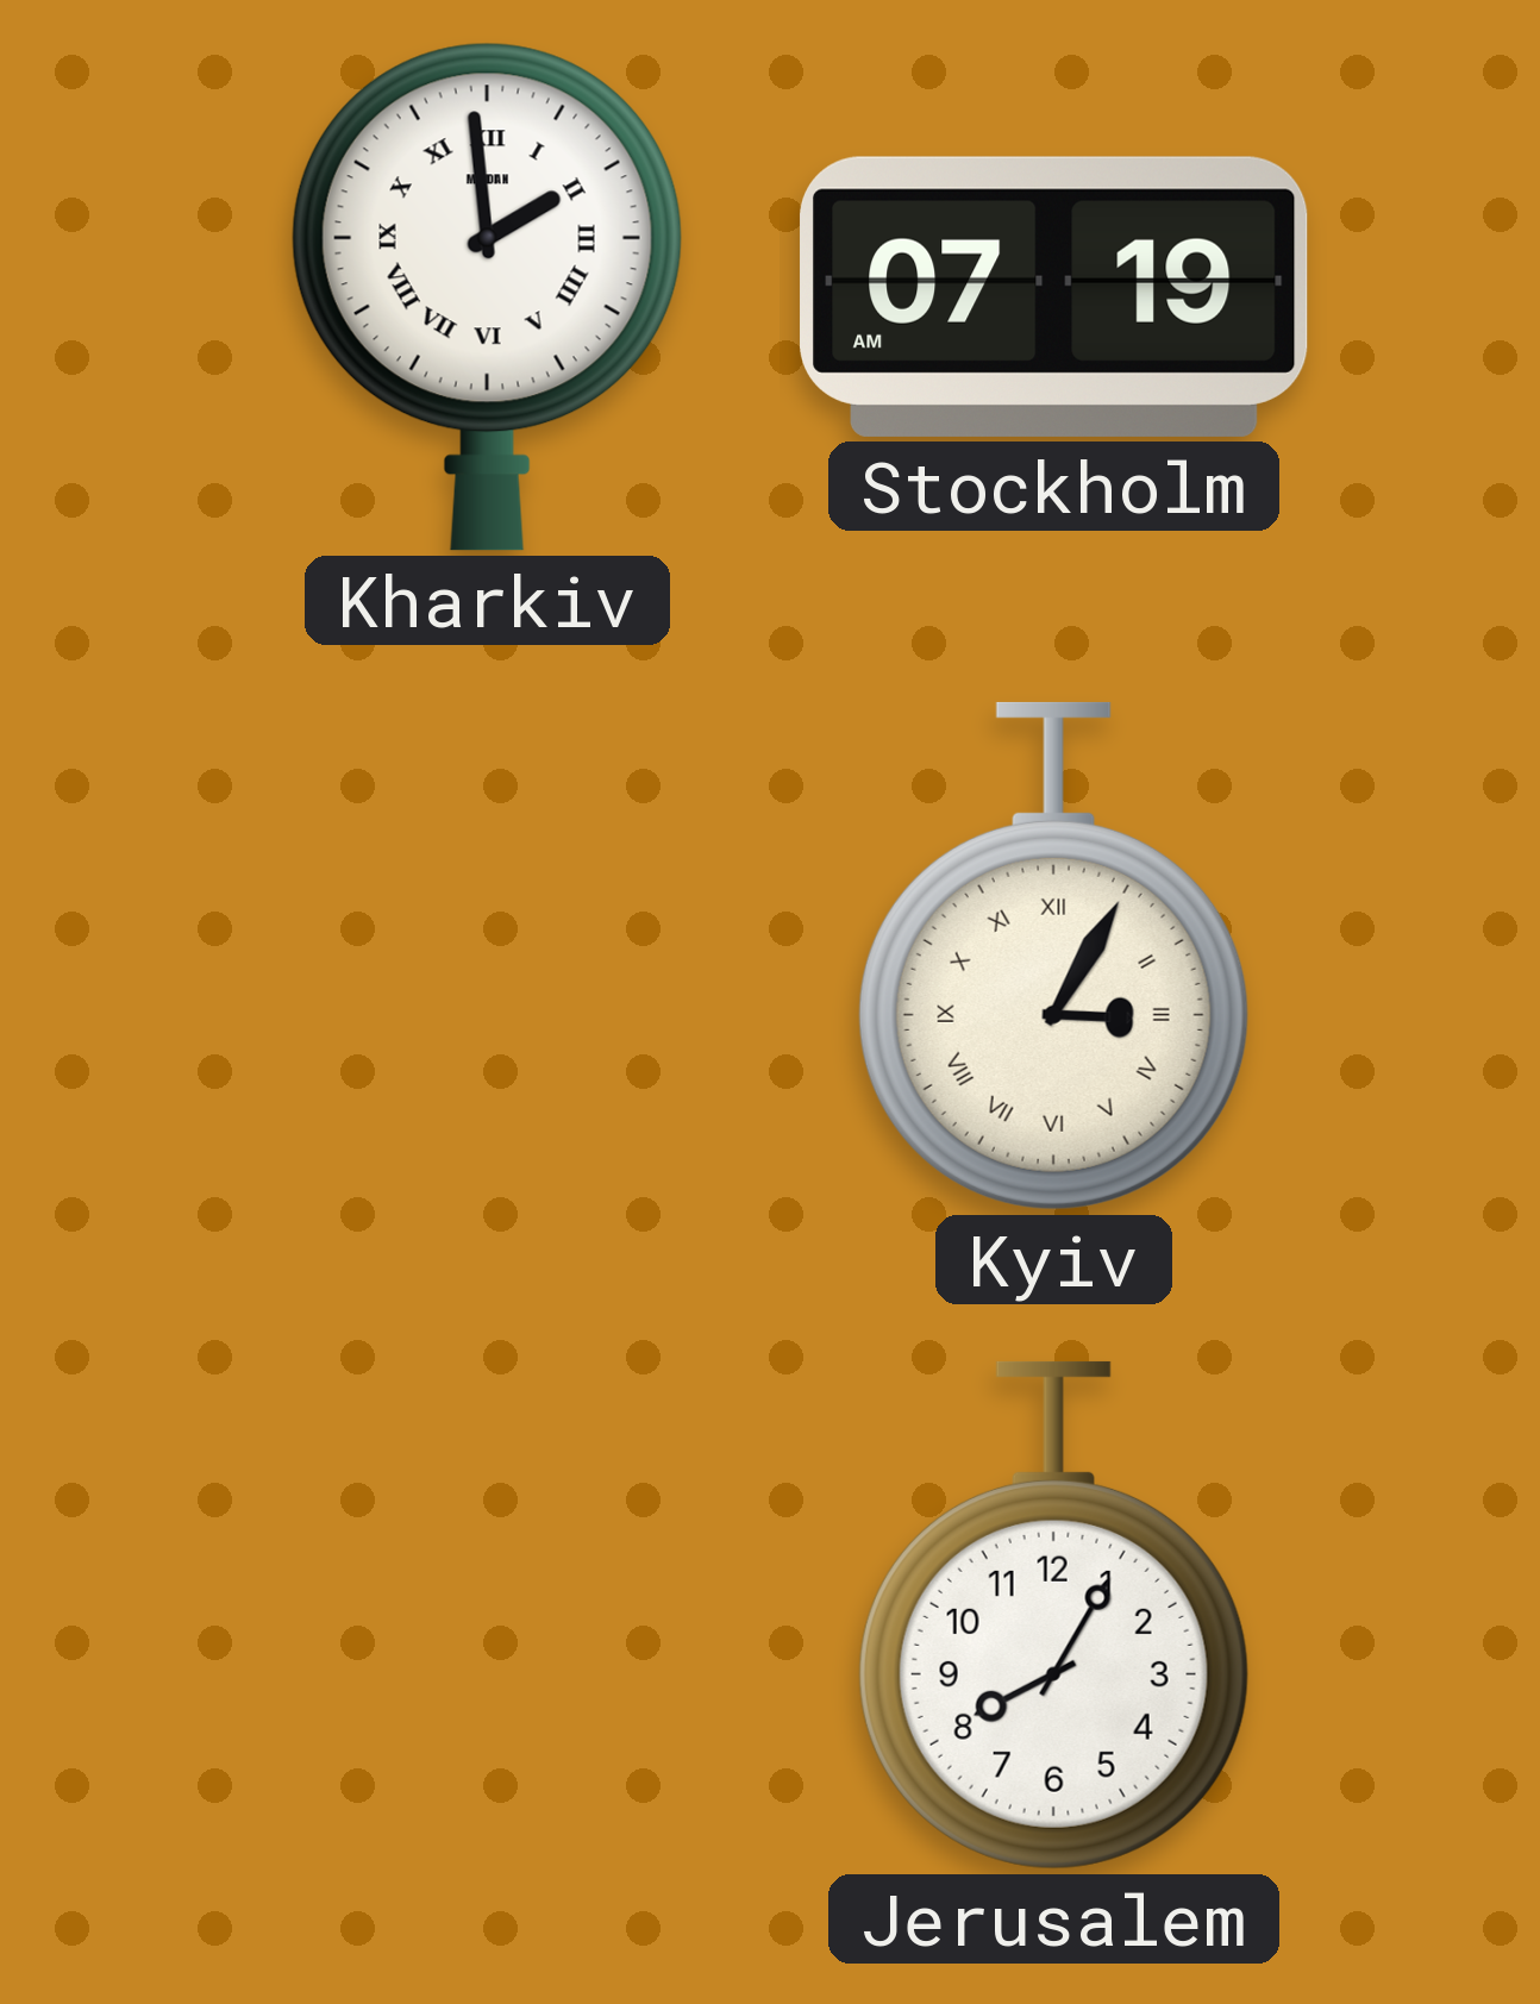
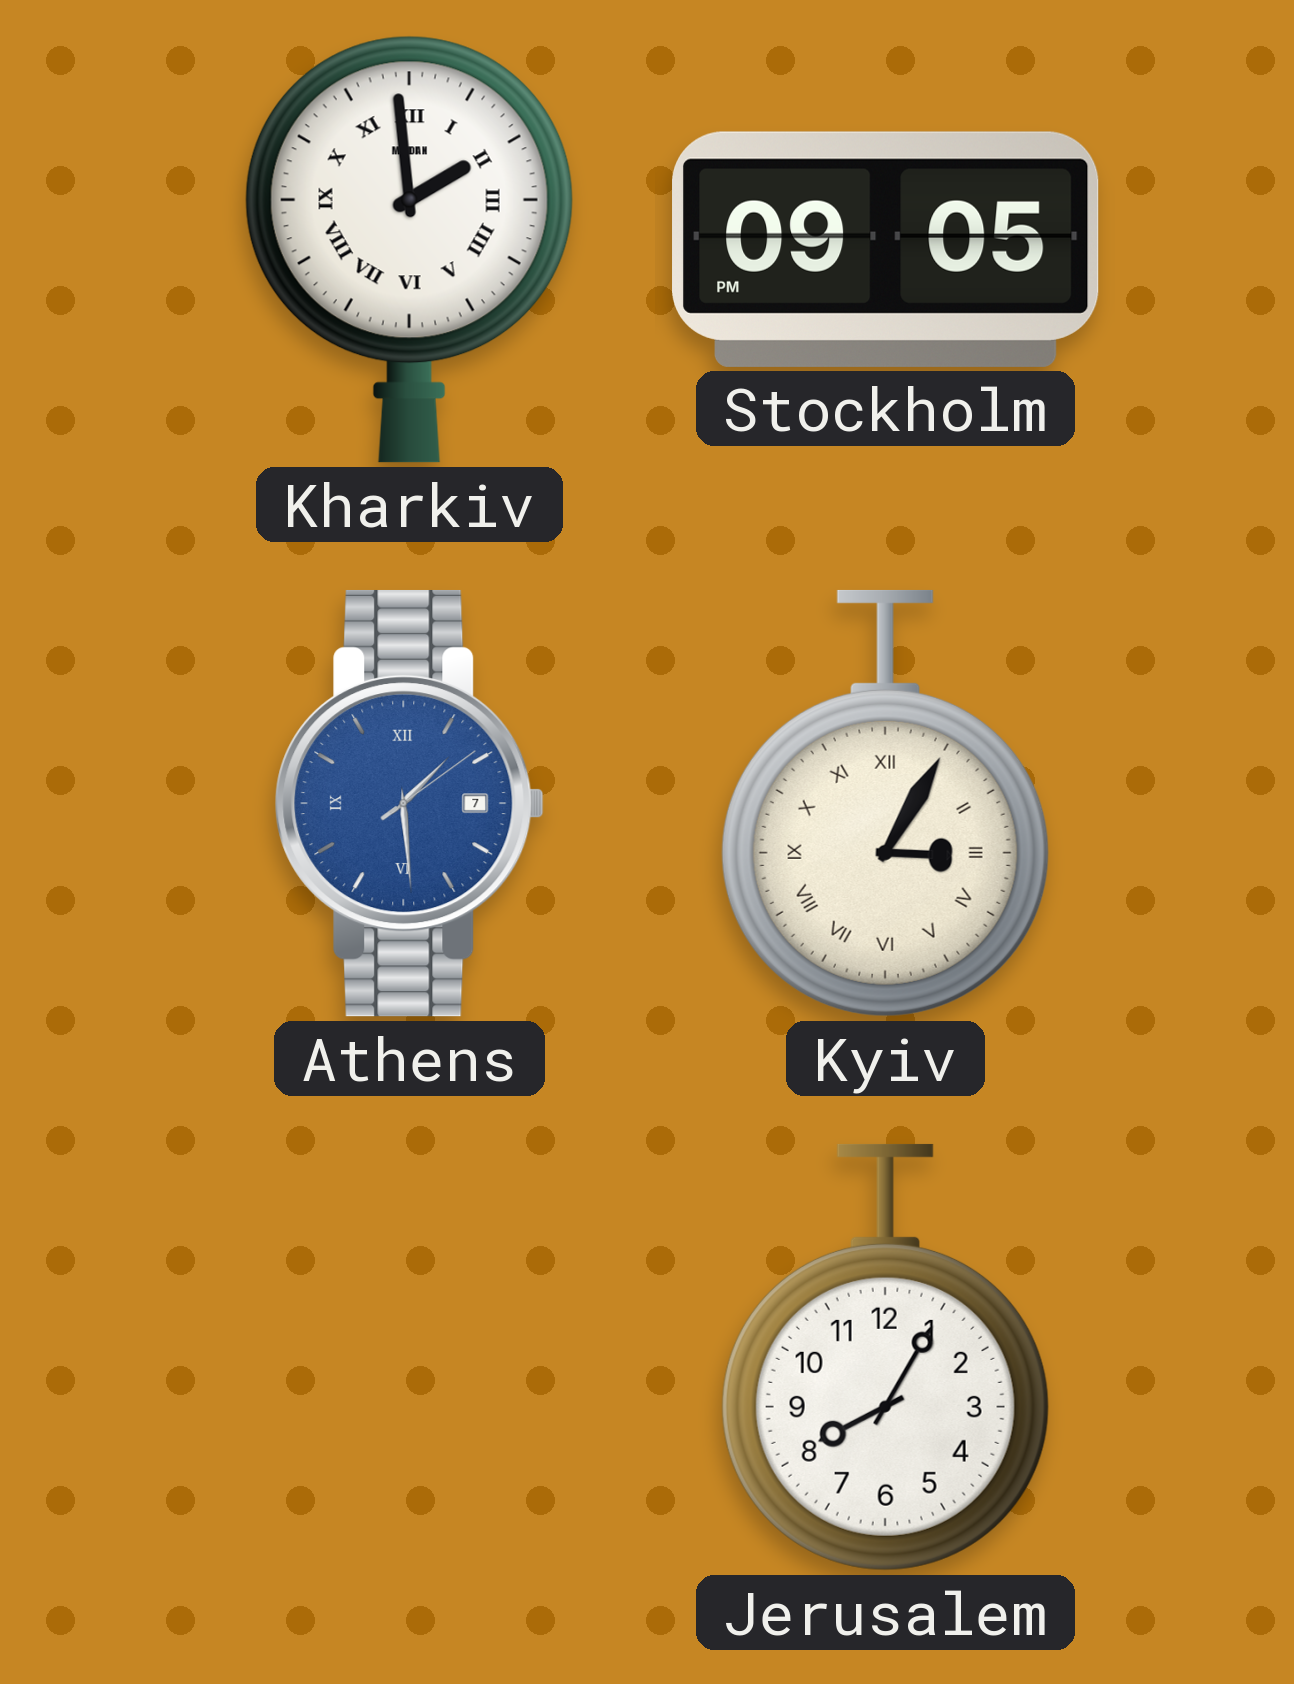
Stockholm: 07:19 -> 09:05
Athens: none -> 1:29
